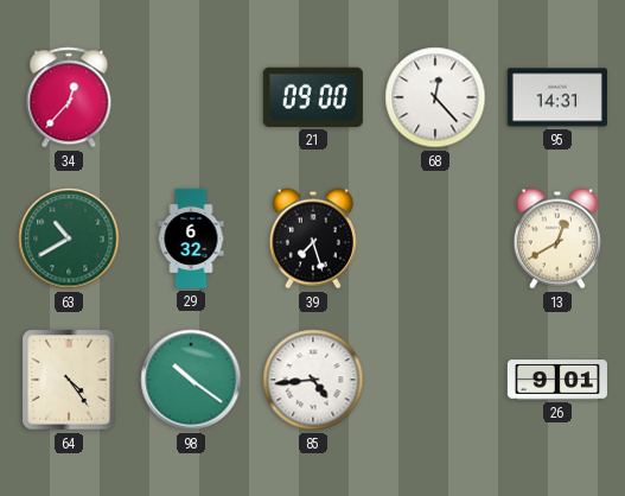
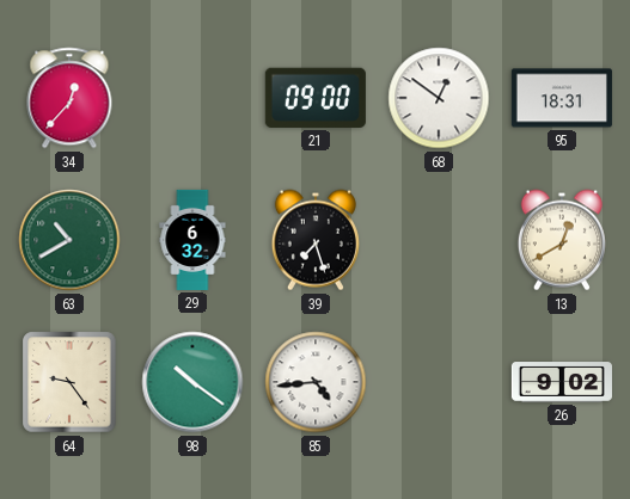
68: 12:23 -> 12:51
95: 14:31 -> 18:31
64: 4:24 -> 9:24
26: 9:01 -> 9:02
